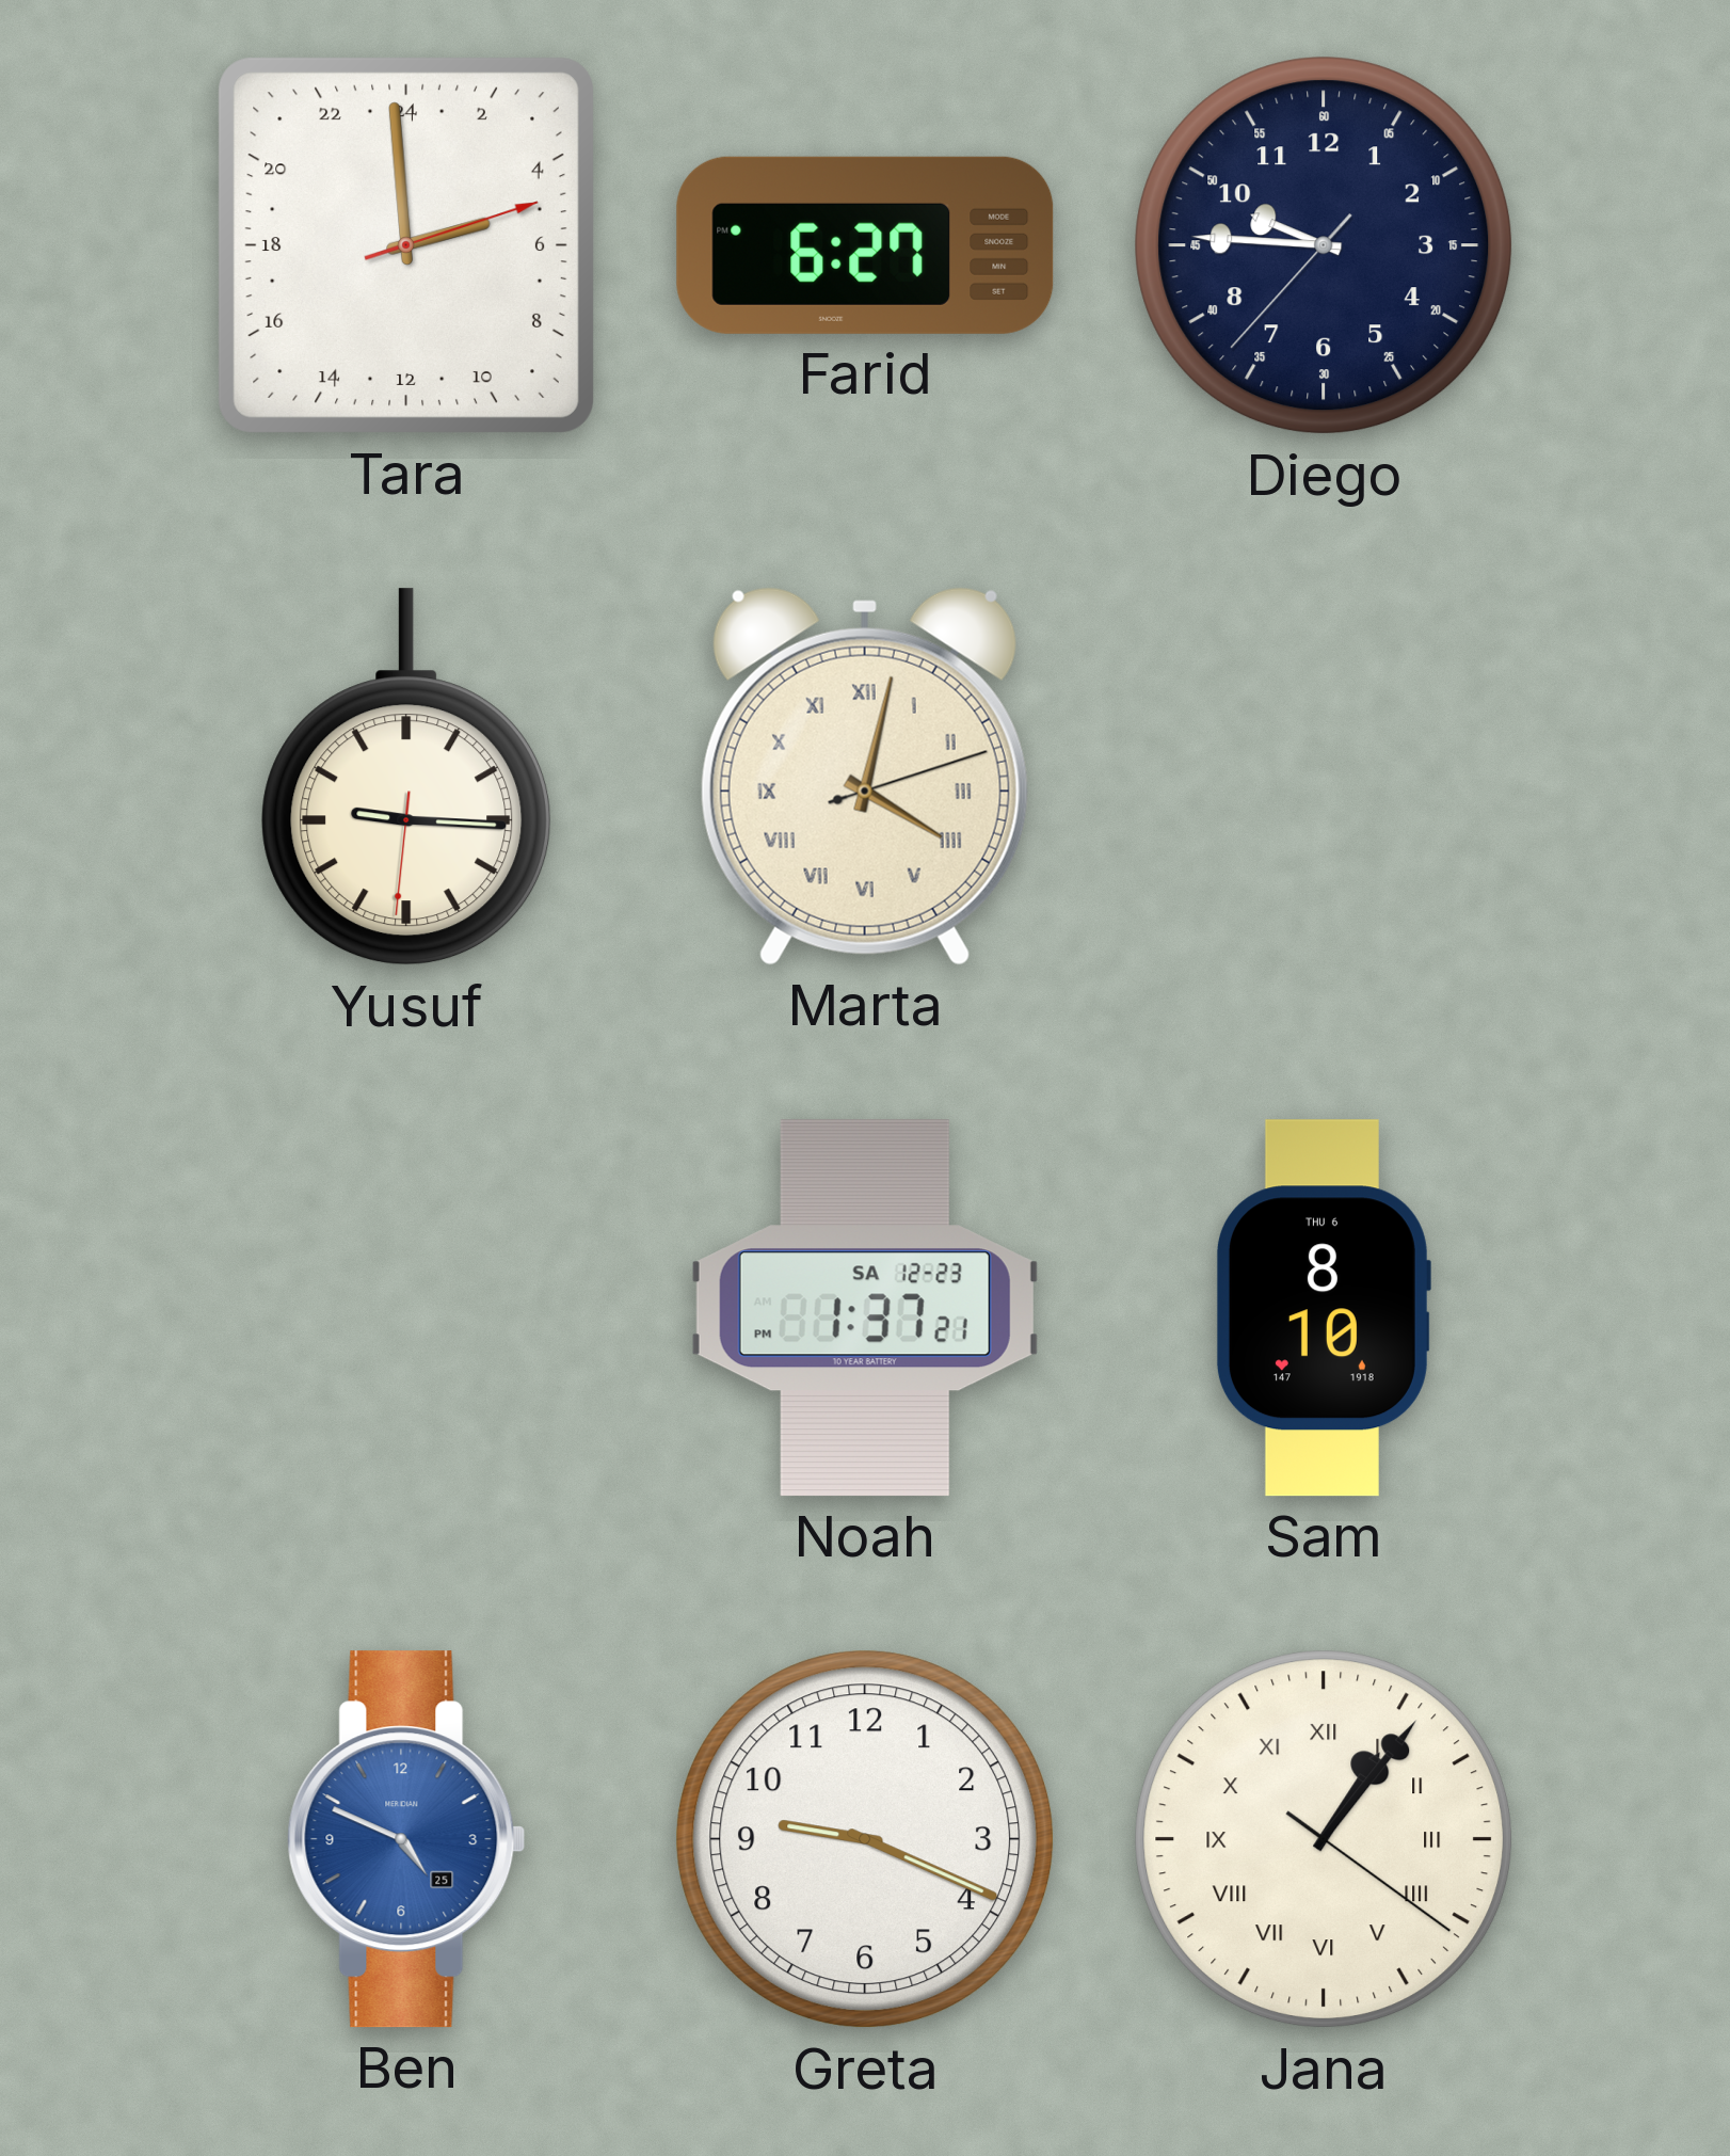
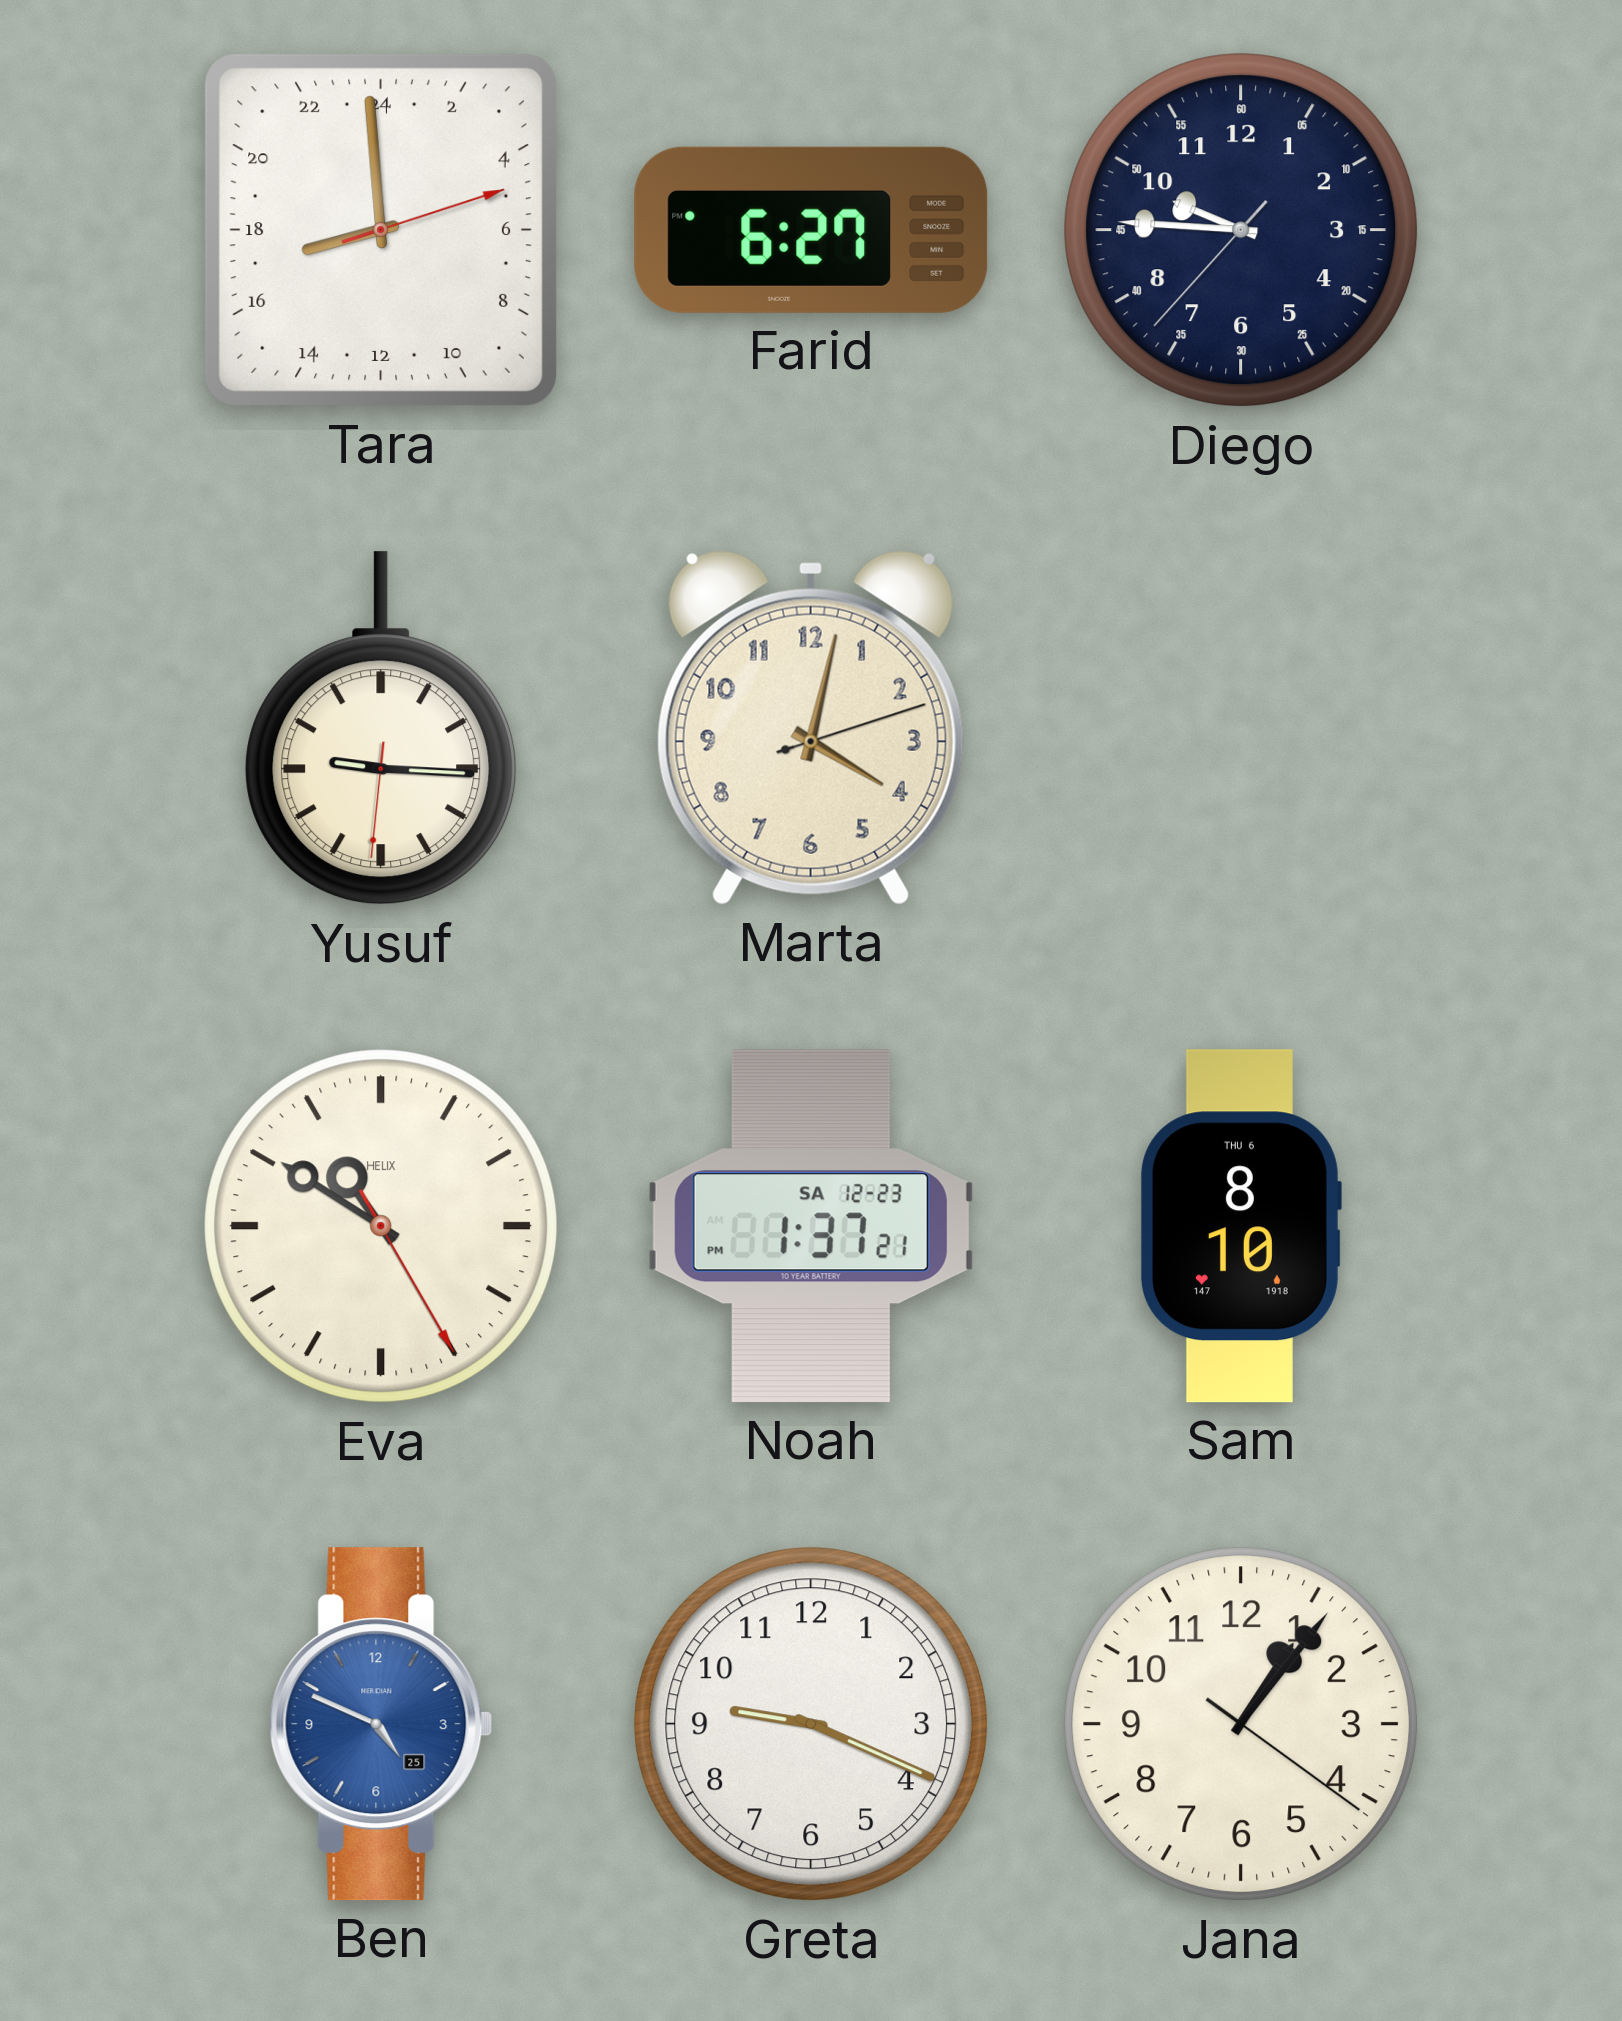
Tara: 4:59 -> 16:59
Marta numerals: Roman -> Arabic
Eva: none -> 10:50
Jana numerals: Roman -> Arabic
